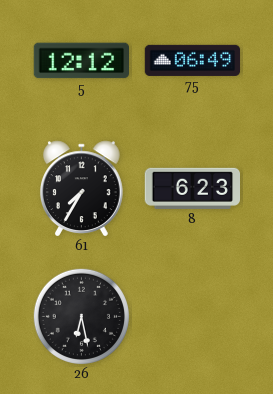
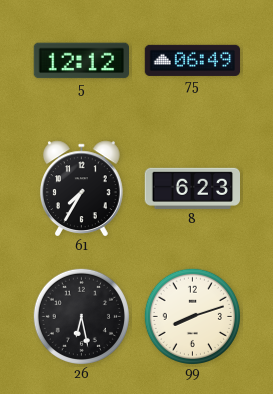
99: none -> 8:12
